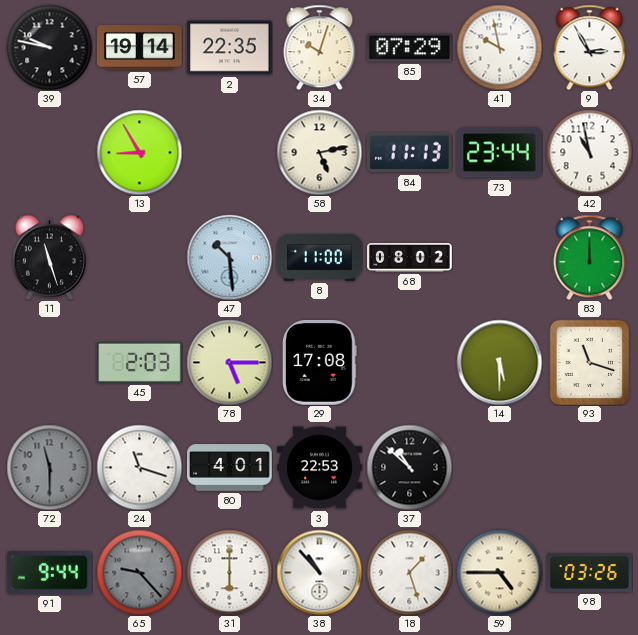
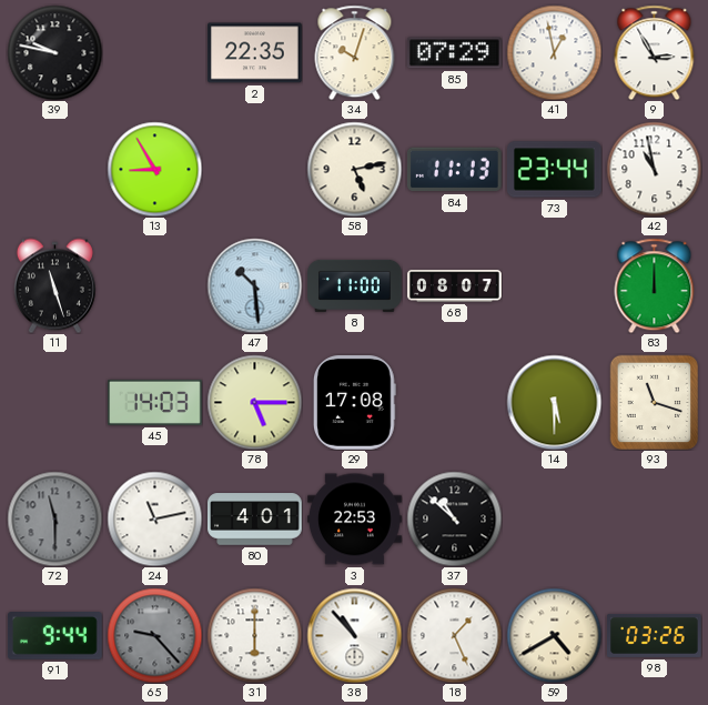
57: 19:14 -> none
41: 9:58 -> 12:58
68: 08:02 -> 08:07
45: 2:03 -> 14:03
24: 11:18 -> 11:13
18: 1:27 -> 1:26
59: 4:45 -> 4:40
